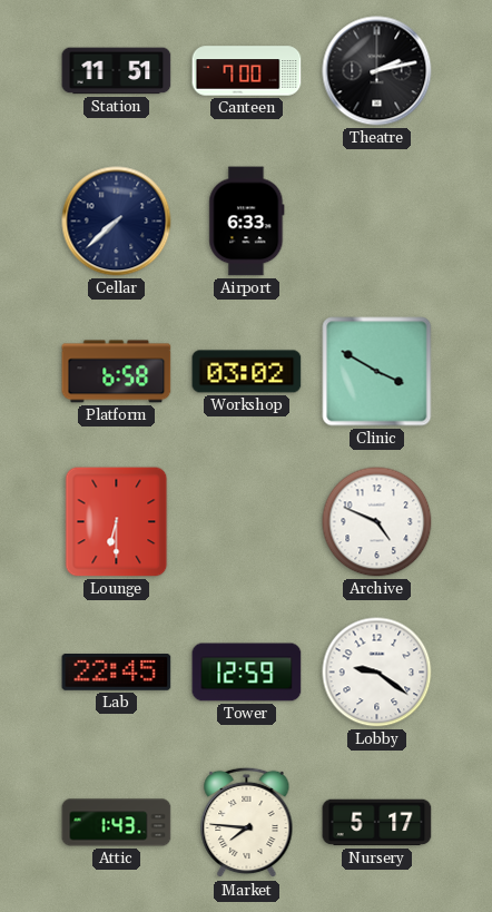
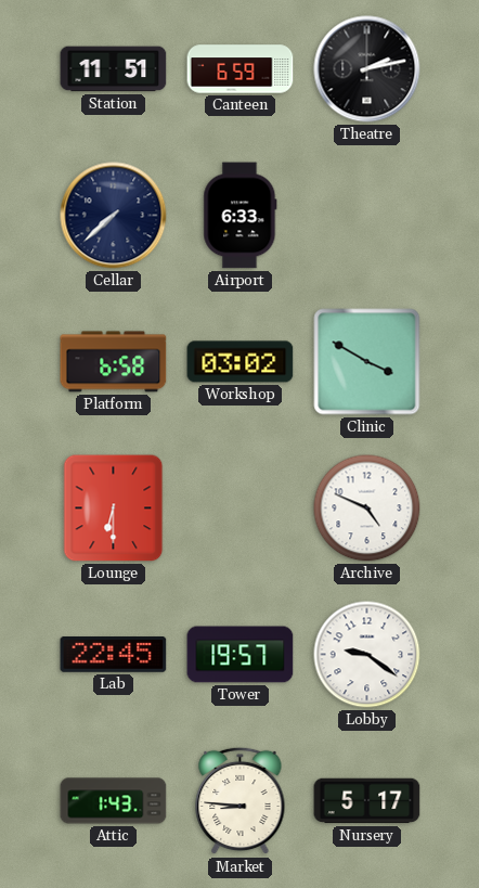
Canteen: 7:00 -> 6:59
Tower: 12:59 -> 19:57
Market: 7:46 -> 8:46
